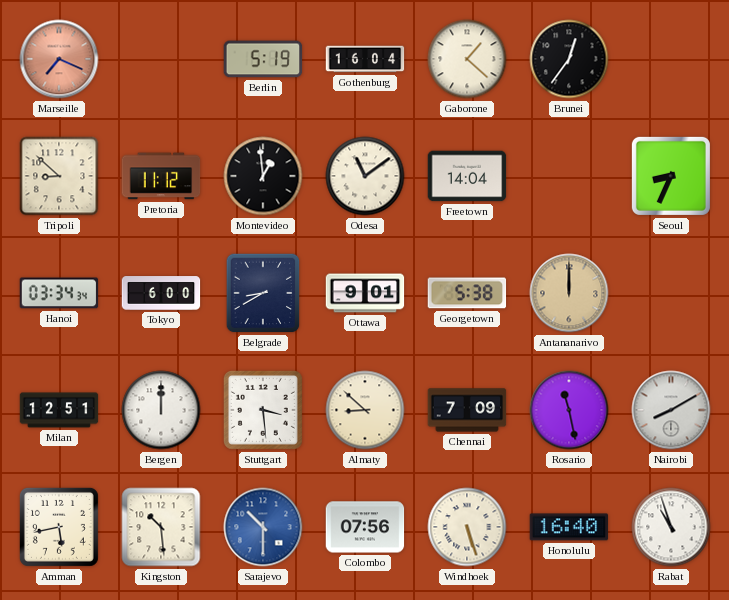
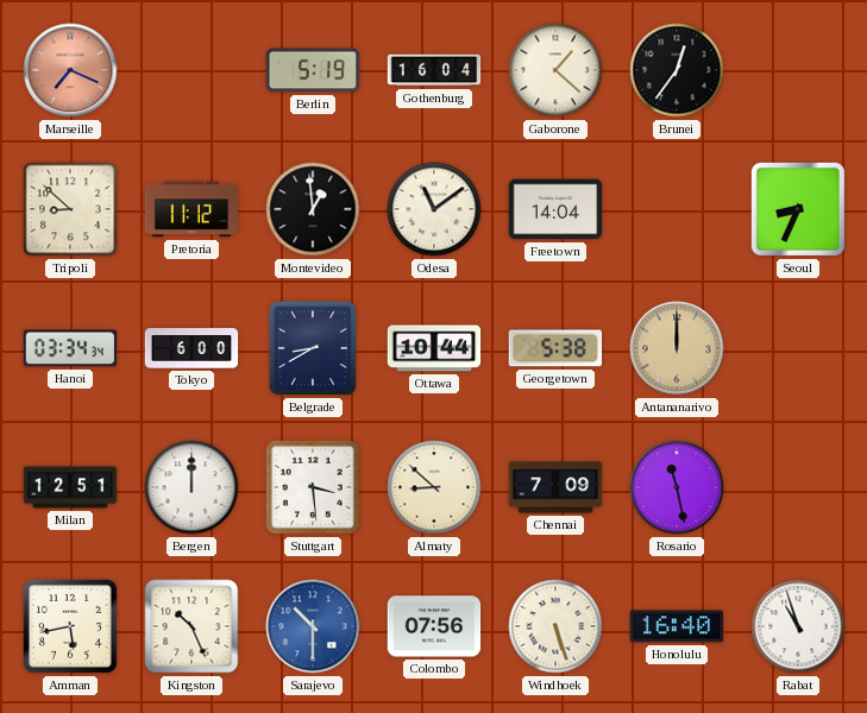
Ottawa: 9:01 -> 10:44
Nairobi: 8:10 -> none
Kingston: 10:29 -> 10:26
